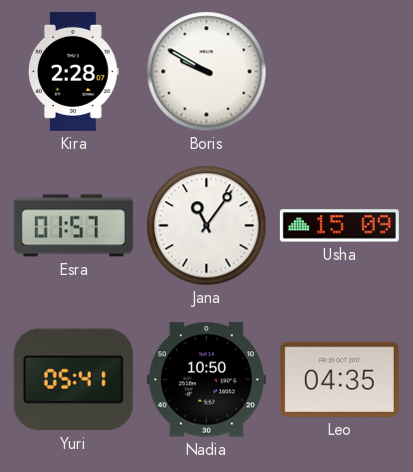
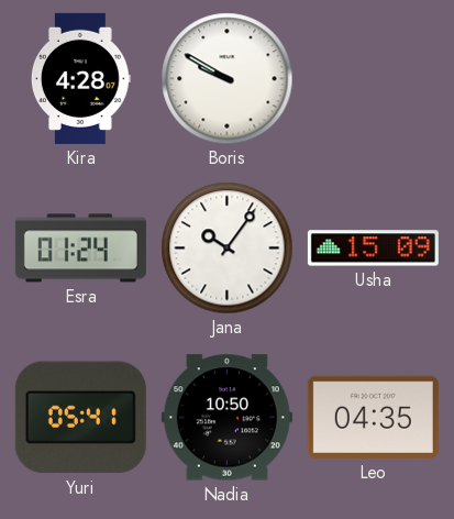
Kira: 2:28 -> 4:28
Esra: 01:57 -> 01:24
Jana: 11:06 -> 10:06
